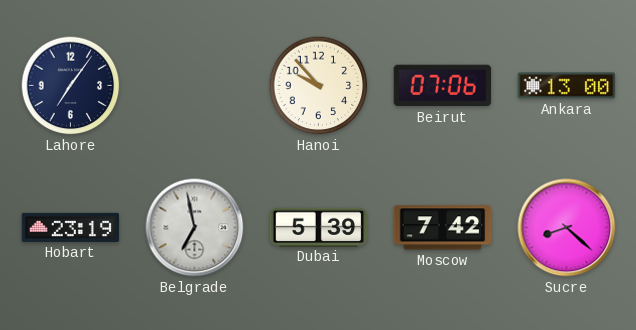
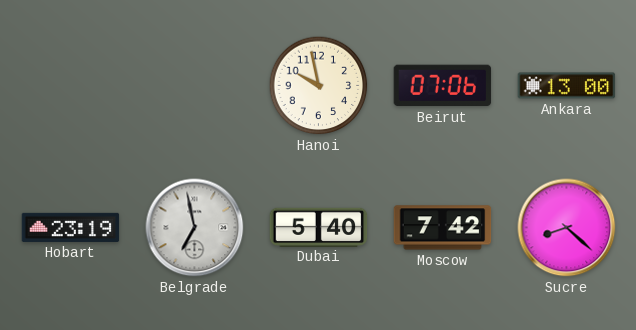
Lahore: 7:06 -> none
Hanoi: 9:53 -> 9:58
Dubai: 5:39 -> 5:40
